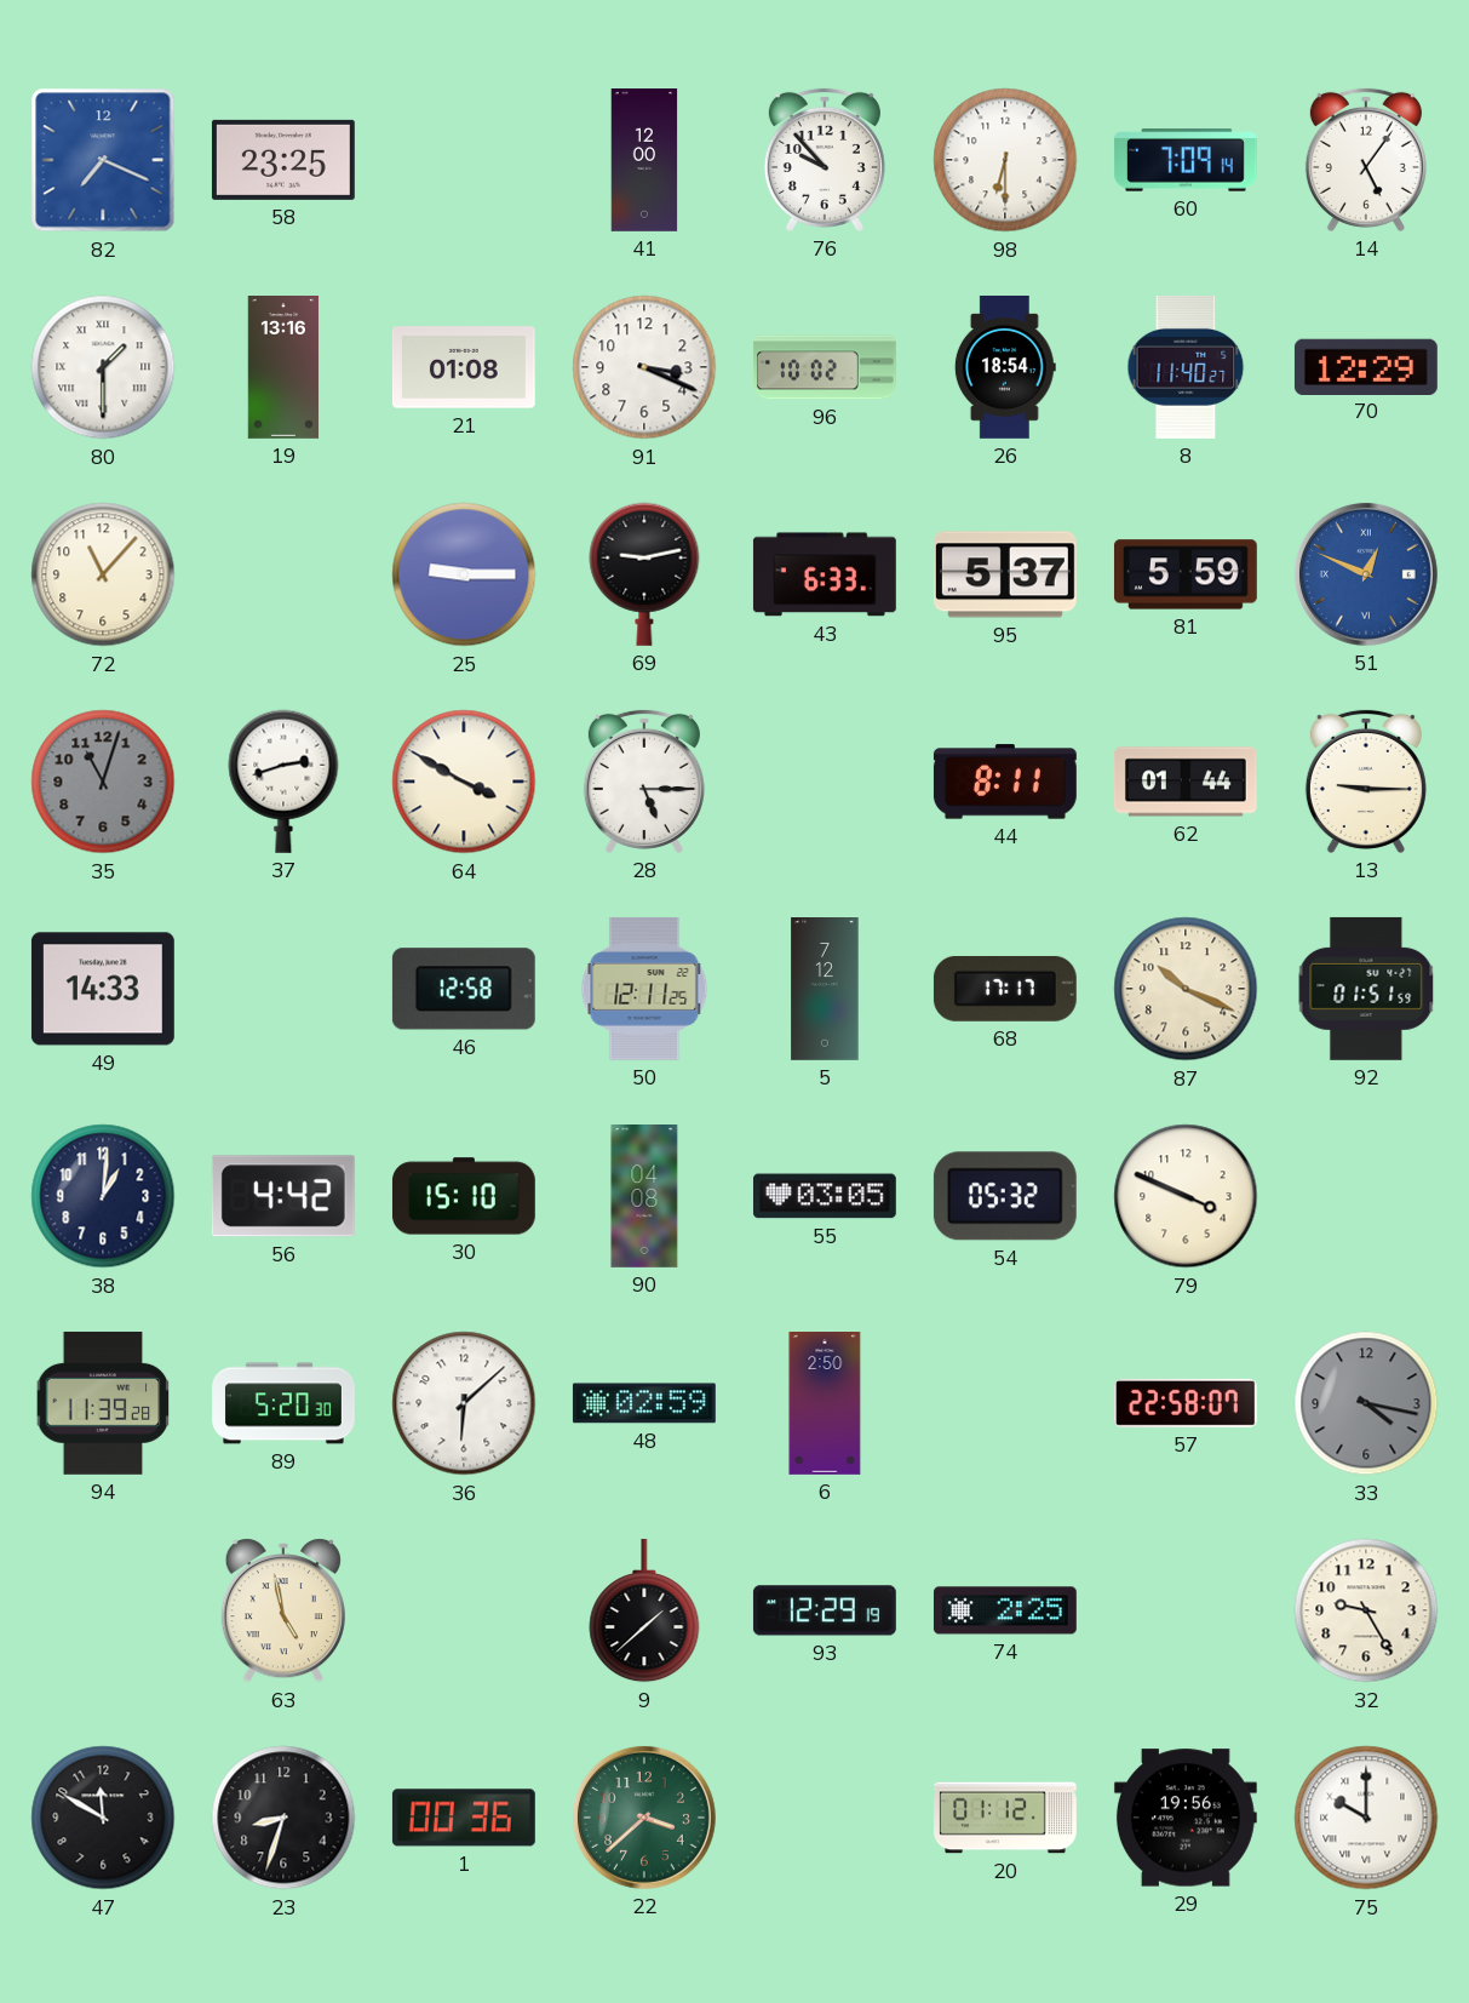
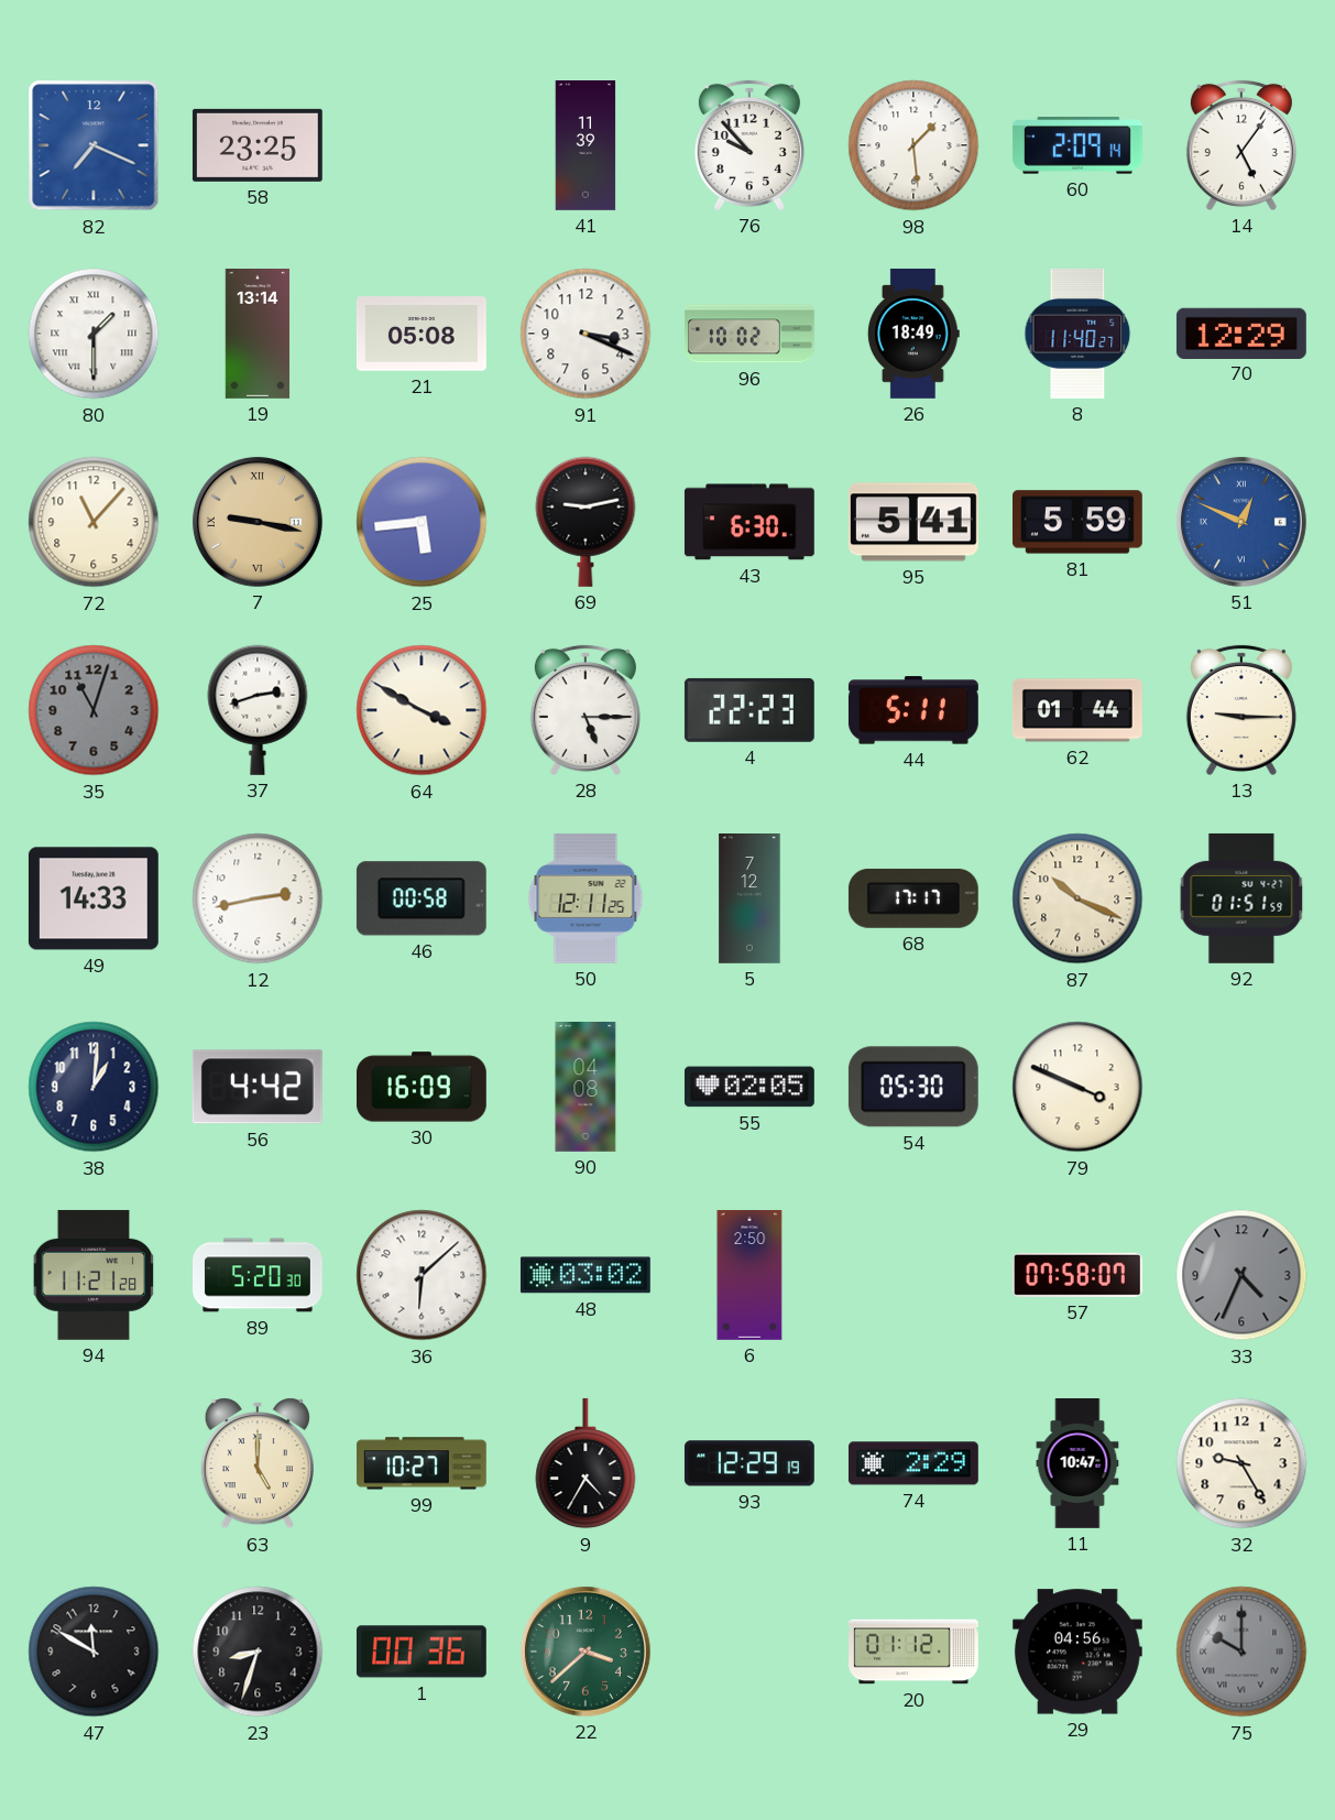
41: 12:00 -> 11:39
98: 6:30 -> 1:29
60: 7:09 -> 2:09
19: 13:16 -> 13:14
21: 01:08 -> 05:08
26: 18:54 -> 18:49
7: none -> 9:17
25: 9:15 -> 5:44
43: 6:33 -> 6:30
95: 5:37 -> 5:41
4: none -> 22:23
44: 8:11 -> 5:11
12: none -> 2:43
46: 12:58 -> 00:58
30: 15:10 -> 16:09
55: 03:05 -> 02:05
54: 05:32 -> 05:30
94: 11:39 -> 11:21
48: 02:59 -> 03:02
57: 22:58 -> 07:58
33: 4:17 -> 4:34
63: 4:58 -> 5:00
99: none -> 10:27
9: 1:38 -> 4:35
74: 2:25 -> 2:29
11: none -> 10:47
29: 19:56 -> 04:56
75 dial: white -> grey
